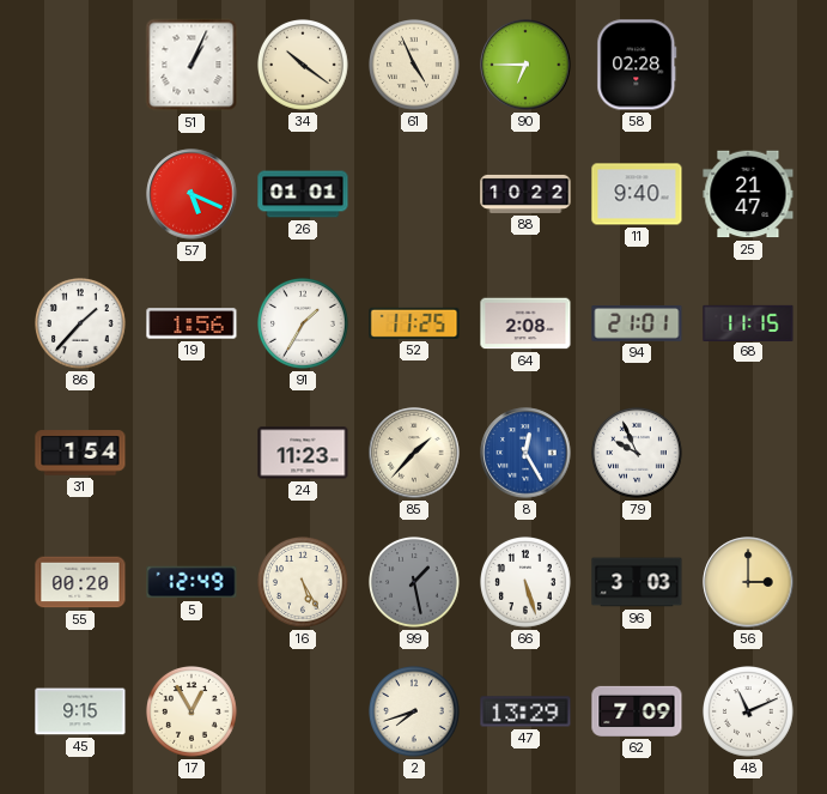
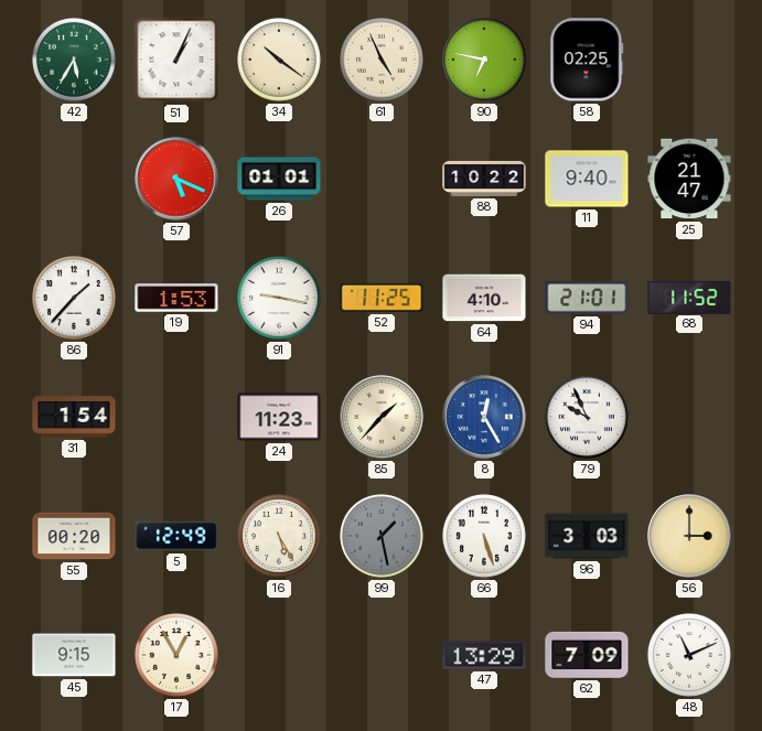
42: none -> 5:35
90: 6:45 -> 6:47
58: 02:28 -> 02:25
19: 1:56 -> 1:53
91: 1:35 -> 9:17
64: 2:08 -> 4:10
68: 11:15 -> 11:52
2: 7:42 -> none
